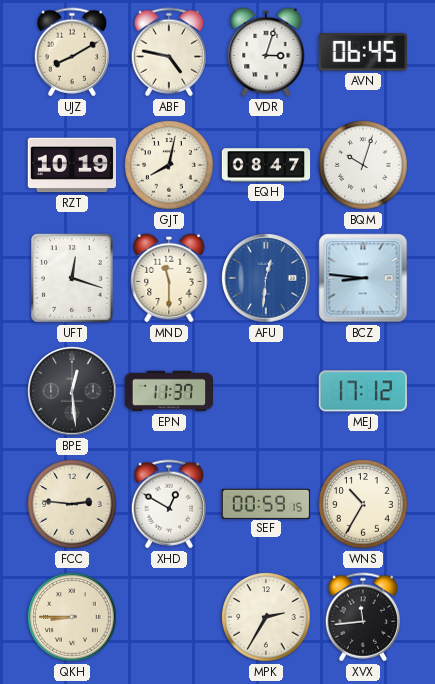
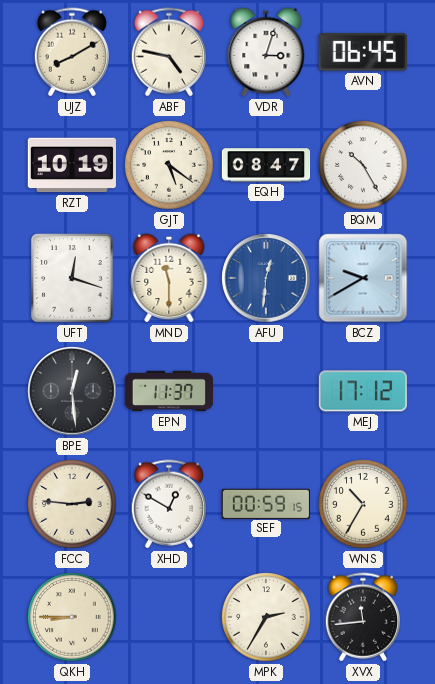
GJT: 8:02 -> 5:21
BQM: 10:03 -> 10:25
BCZ: 8:46 -> 9:40
